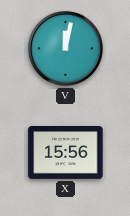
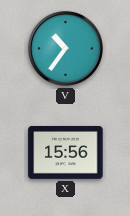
V: 12:02 -> 10:36
